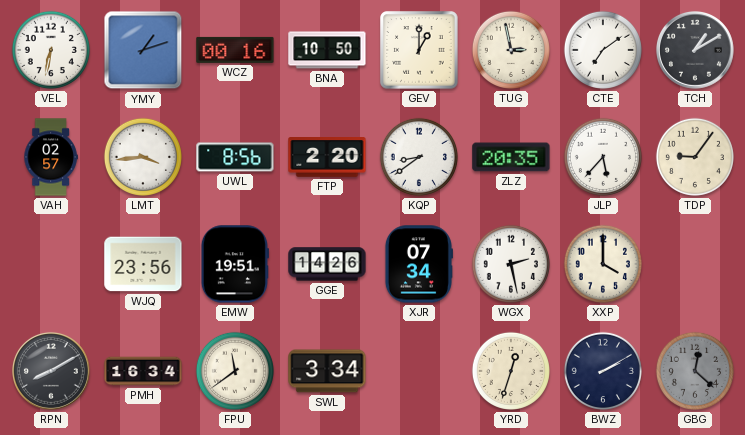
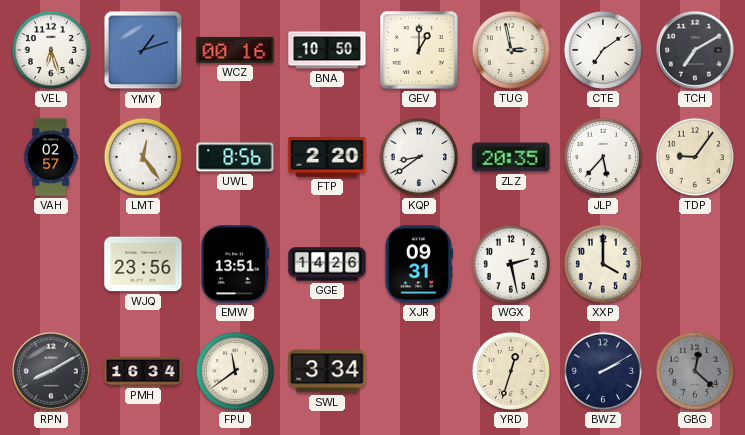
VEL: 6:32 -> 6:27
TCH: 1:10 -> 7:10
LMT: 3:44 -> 12:24
EMW: 19:51 -> 13:51
XJR: 07:34 -> 09:31
